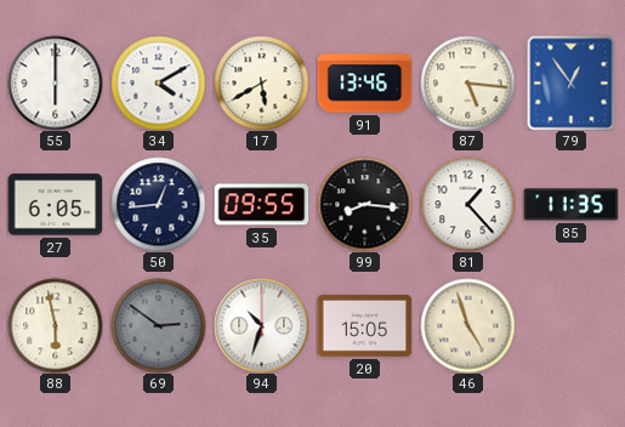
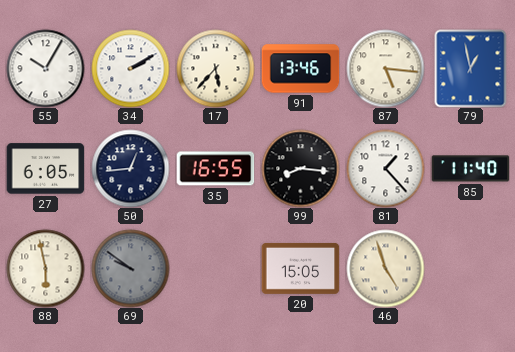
55: 6:00 -> 10:05
34: 4:10 -> 2:10
17: 5:40 -> 5:37
79: 12:54 -> 12:58
35: 09:55 -> 16:55
85: 11:35 -> 11:40
69: 2:51 -> 9:51
94: 10:33 -> none
